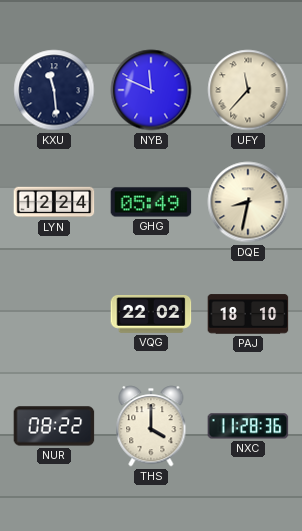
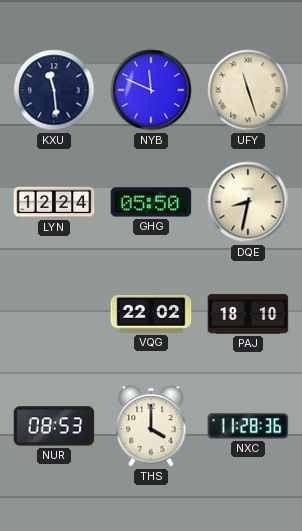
UFY: 11:37 -> 11:27
GHG: 05:49 -> 05:50
NUR: 08:22 -> 08:53
